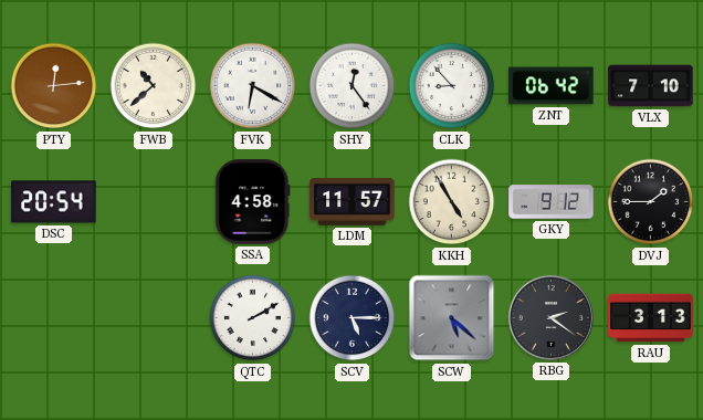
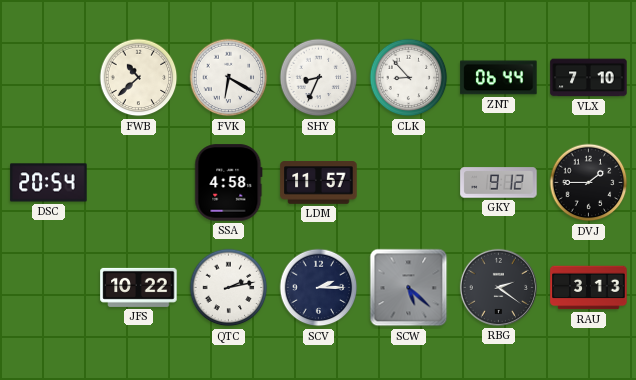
PTY: 12:14 -> none
SHY: 12:24 -> 8:34
ZNT: 06:42 -> 06:44
KKH: 4:55 -> none
JFS: none -> 10:22
QTC: 2:10 -> 2:13
SCV: 5:15 -> 2:15
